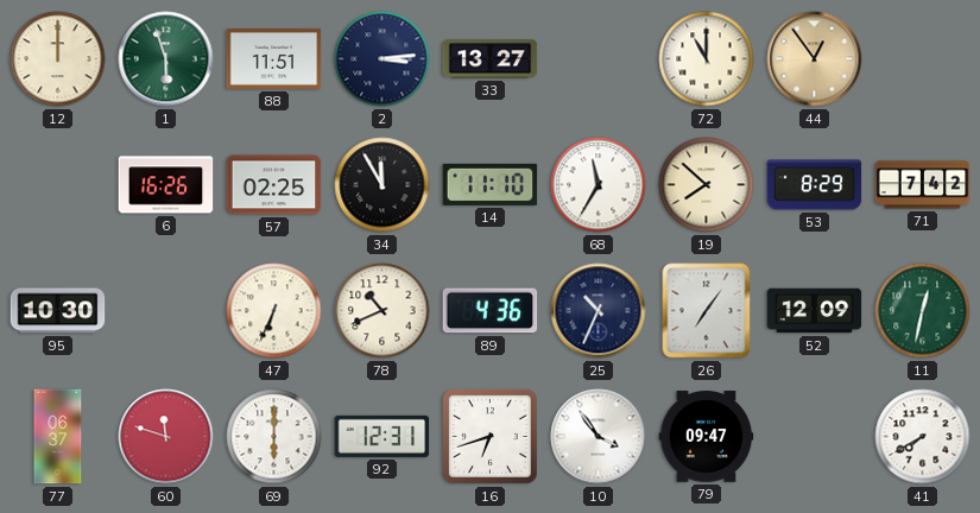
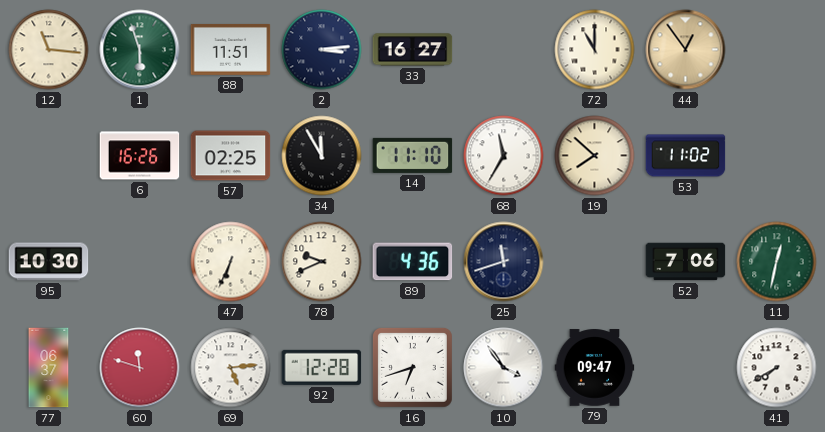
12: 12:00 -> 11:16
33: 13:27 -> 16:27
53: 8:29 -> 11:02
71: 7:42 -> none
78: 10:41 -> 9:41
25: 10:34 -> 11:42
26: 7:06 -> none
52: 12:09 -> 7:06
69: 6:00 -> 5:14
92: 12:31 -> 12:28
